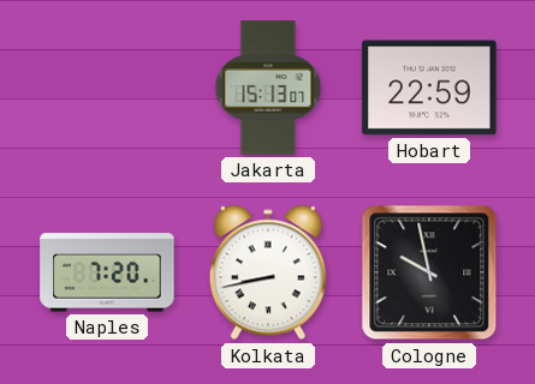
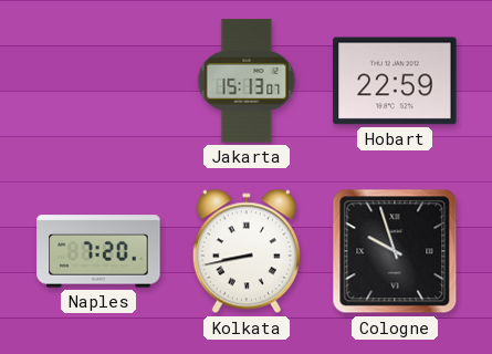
Cologne: 9:58 -> 9:57
